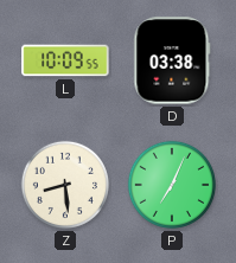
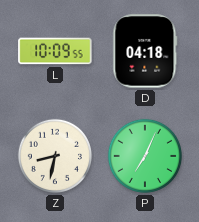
D: 03:38 -> 04:18
Z: 8:29 -> 8:32
